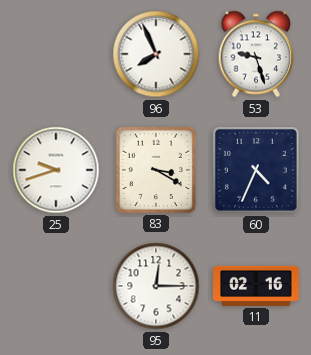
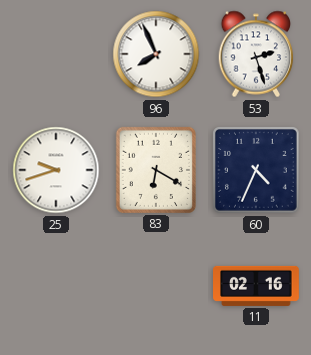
53: 9:27 -> 2:27
83: 3:20 -> 6:20
95: 12:15 -> none
